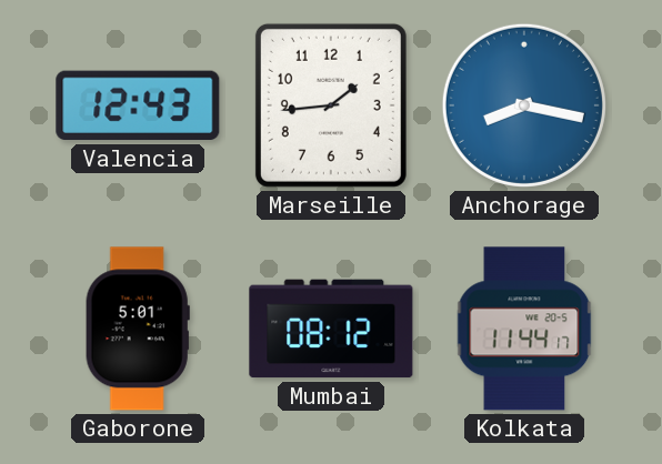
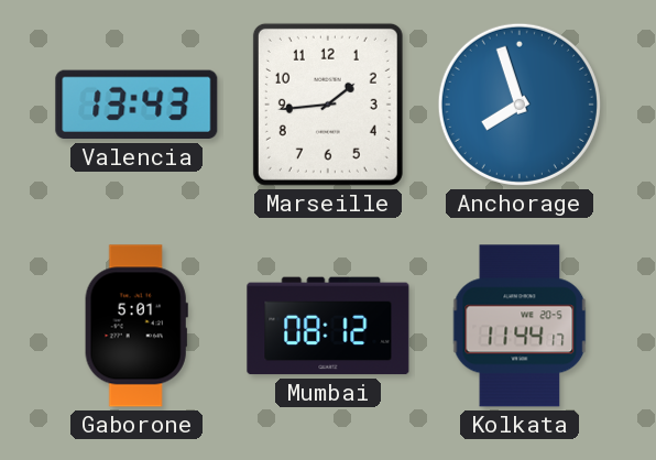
Valencia: 12:43 -> 13:43
Anchorage: 8:17 -> 7:57
